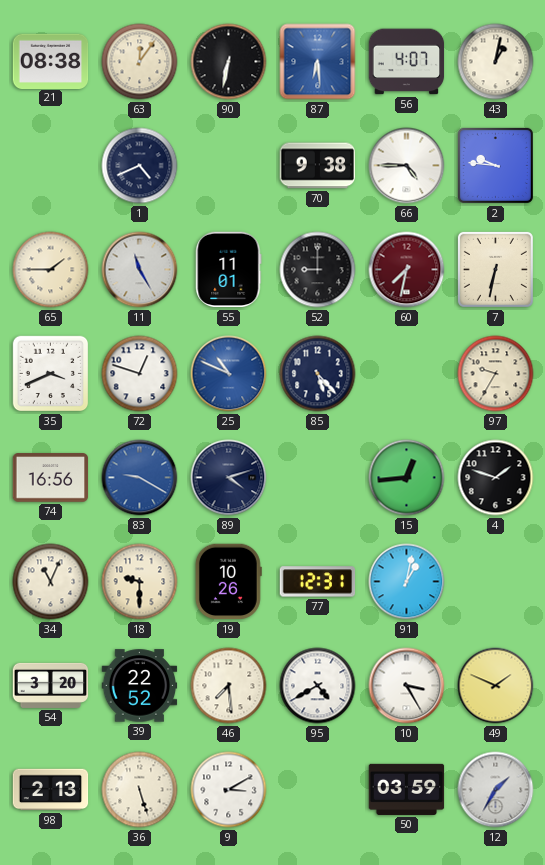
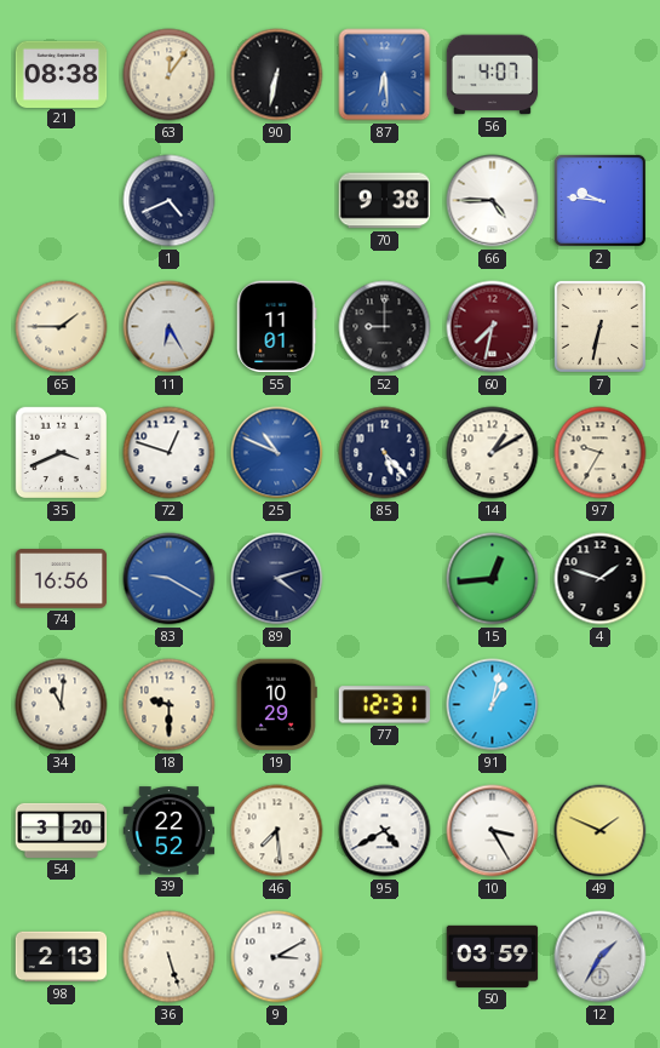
43: 1:02 -> none
11: 11:25 -> 6:25
14: none -> 1:10
34: 11:04 -> 11:01
19: 10:26 -> 10:29
